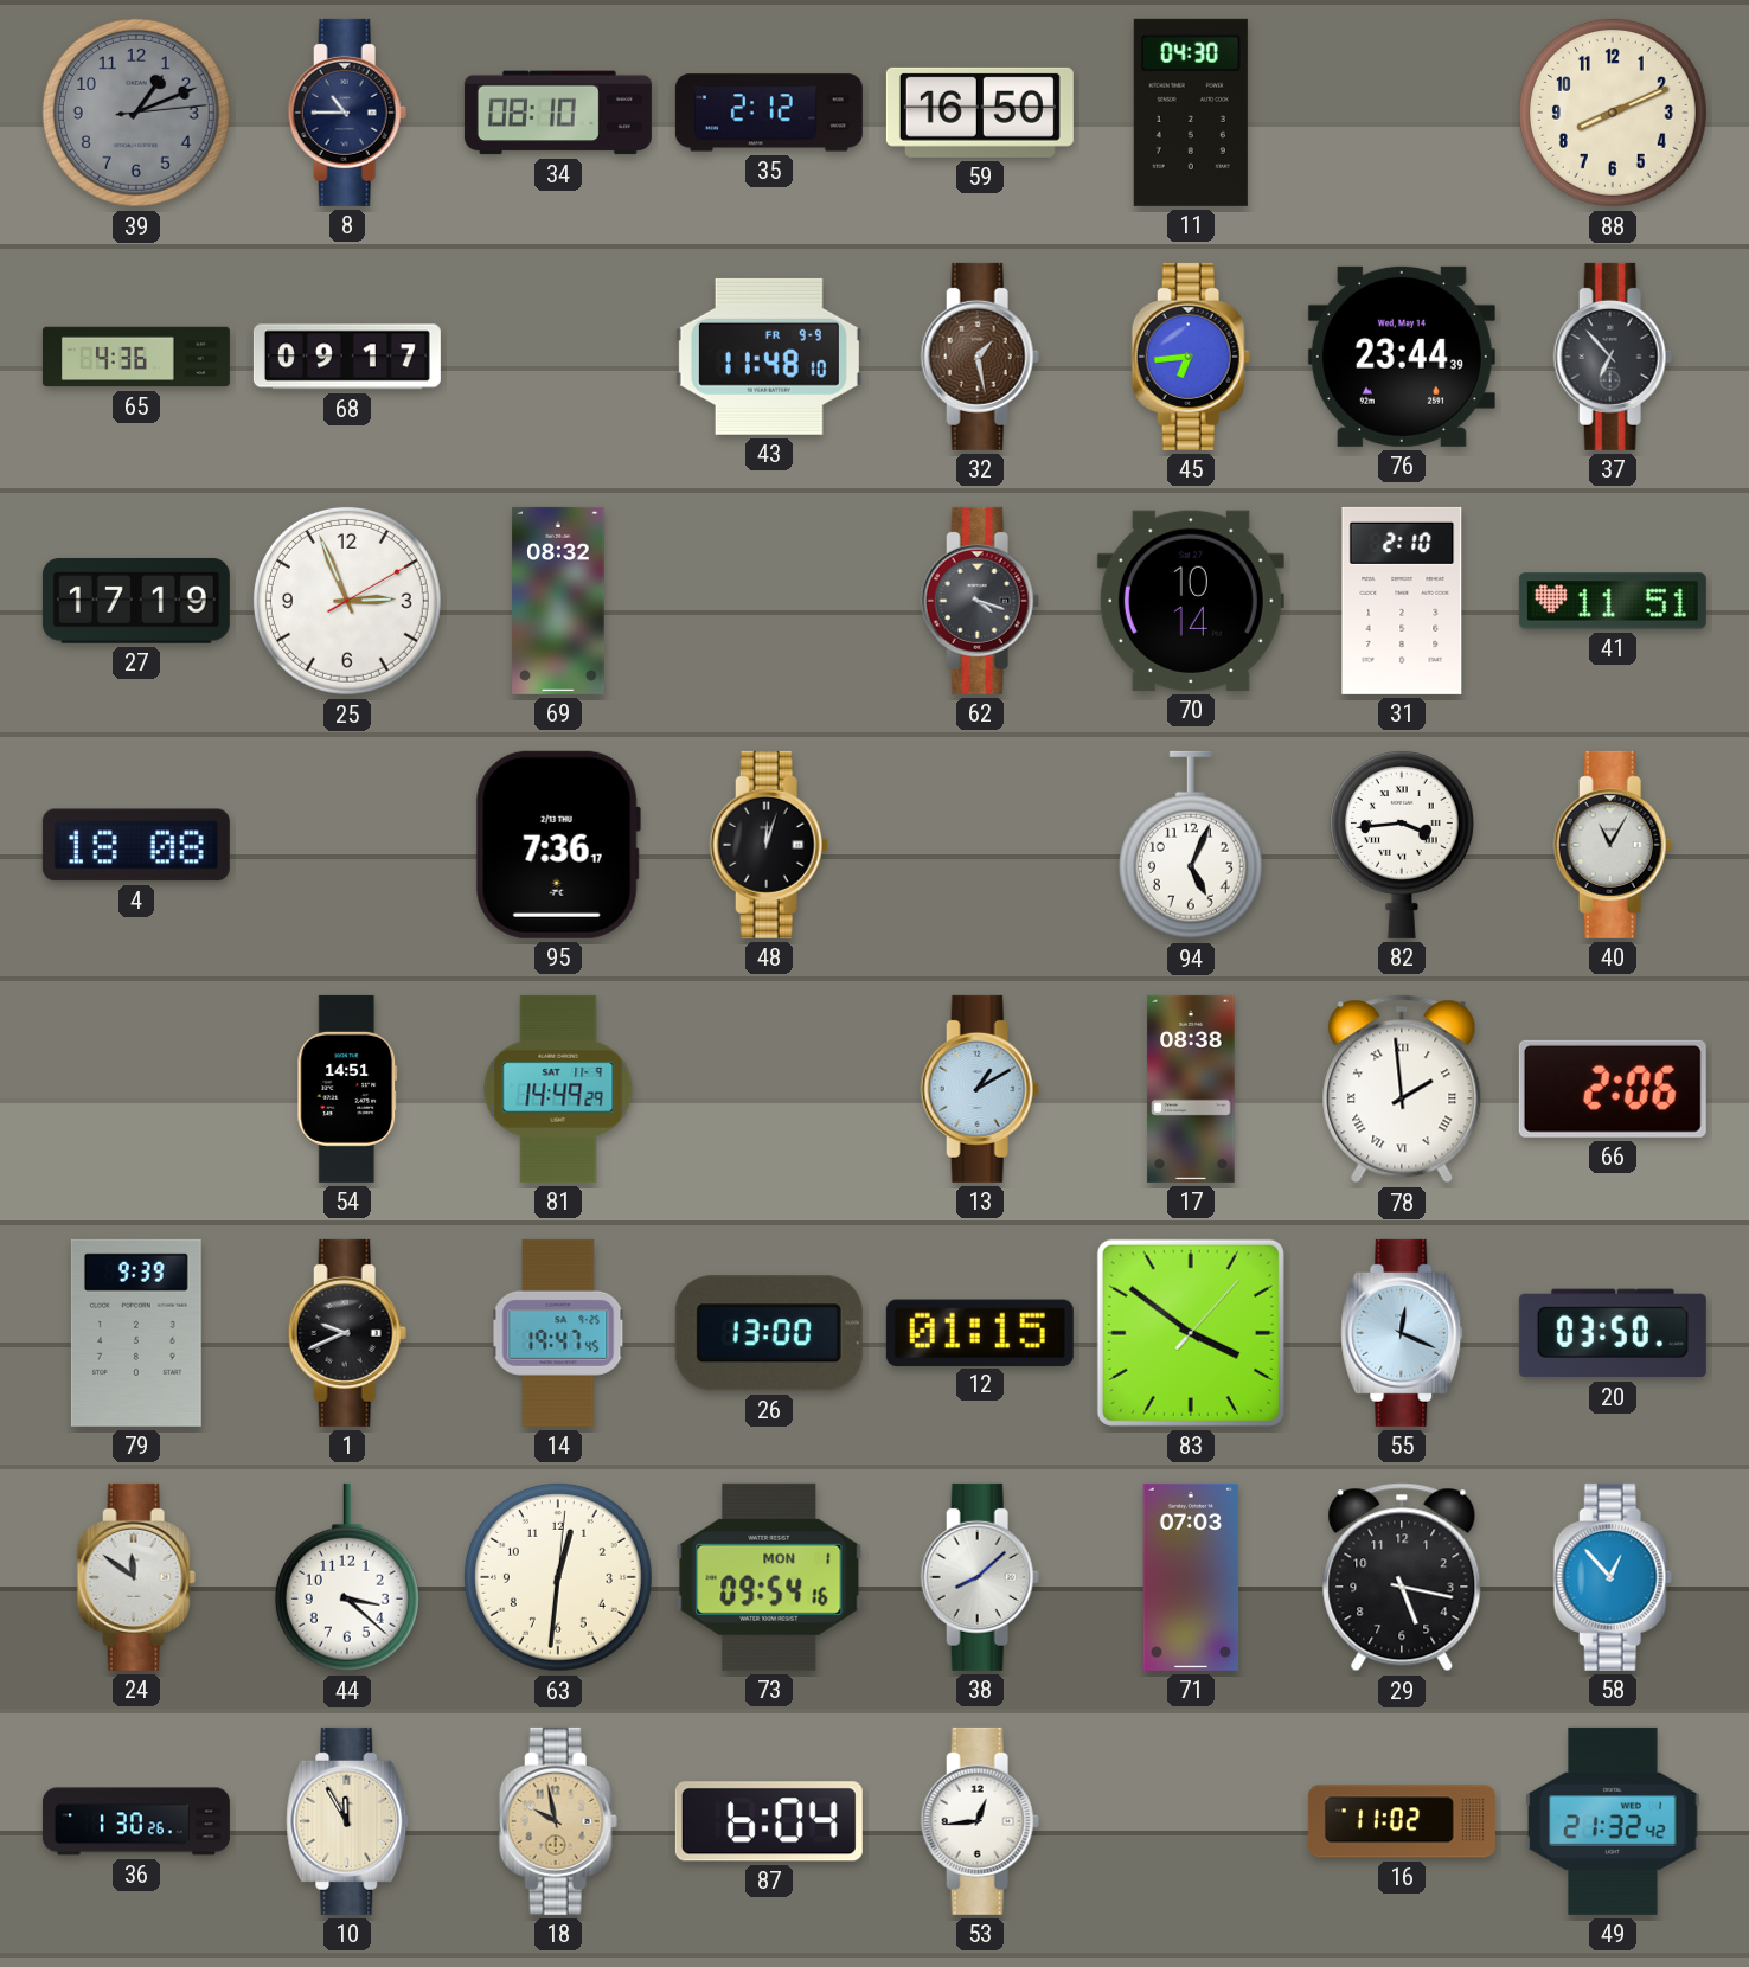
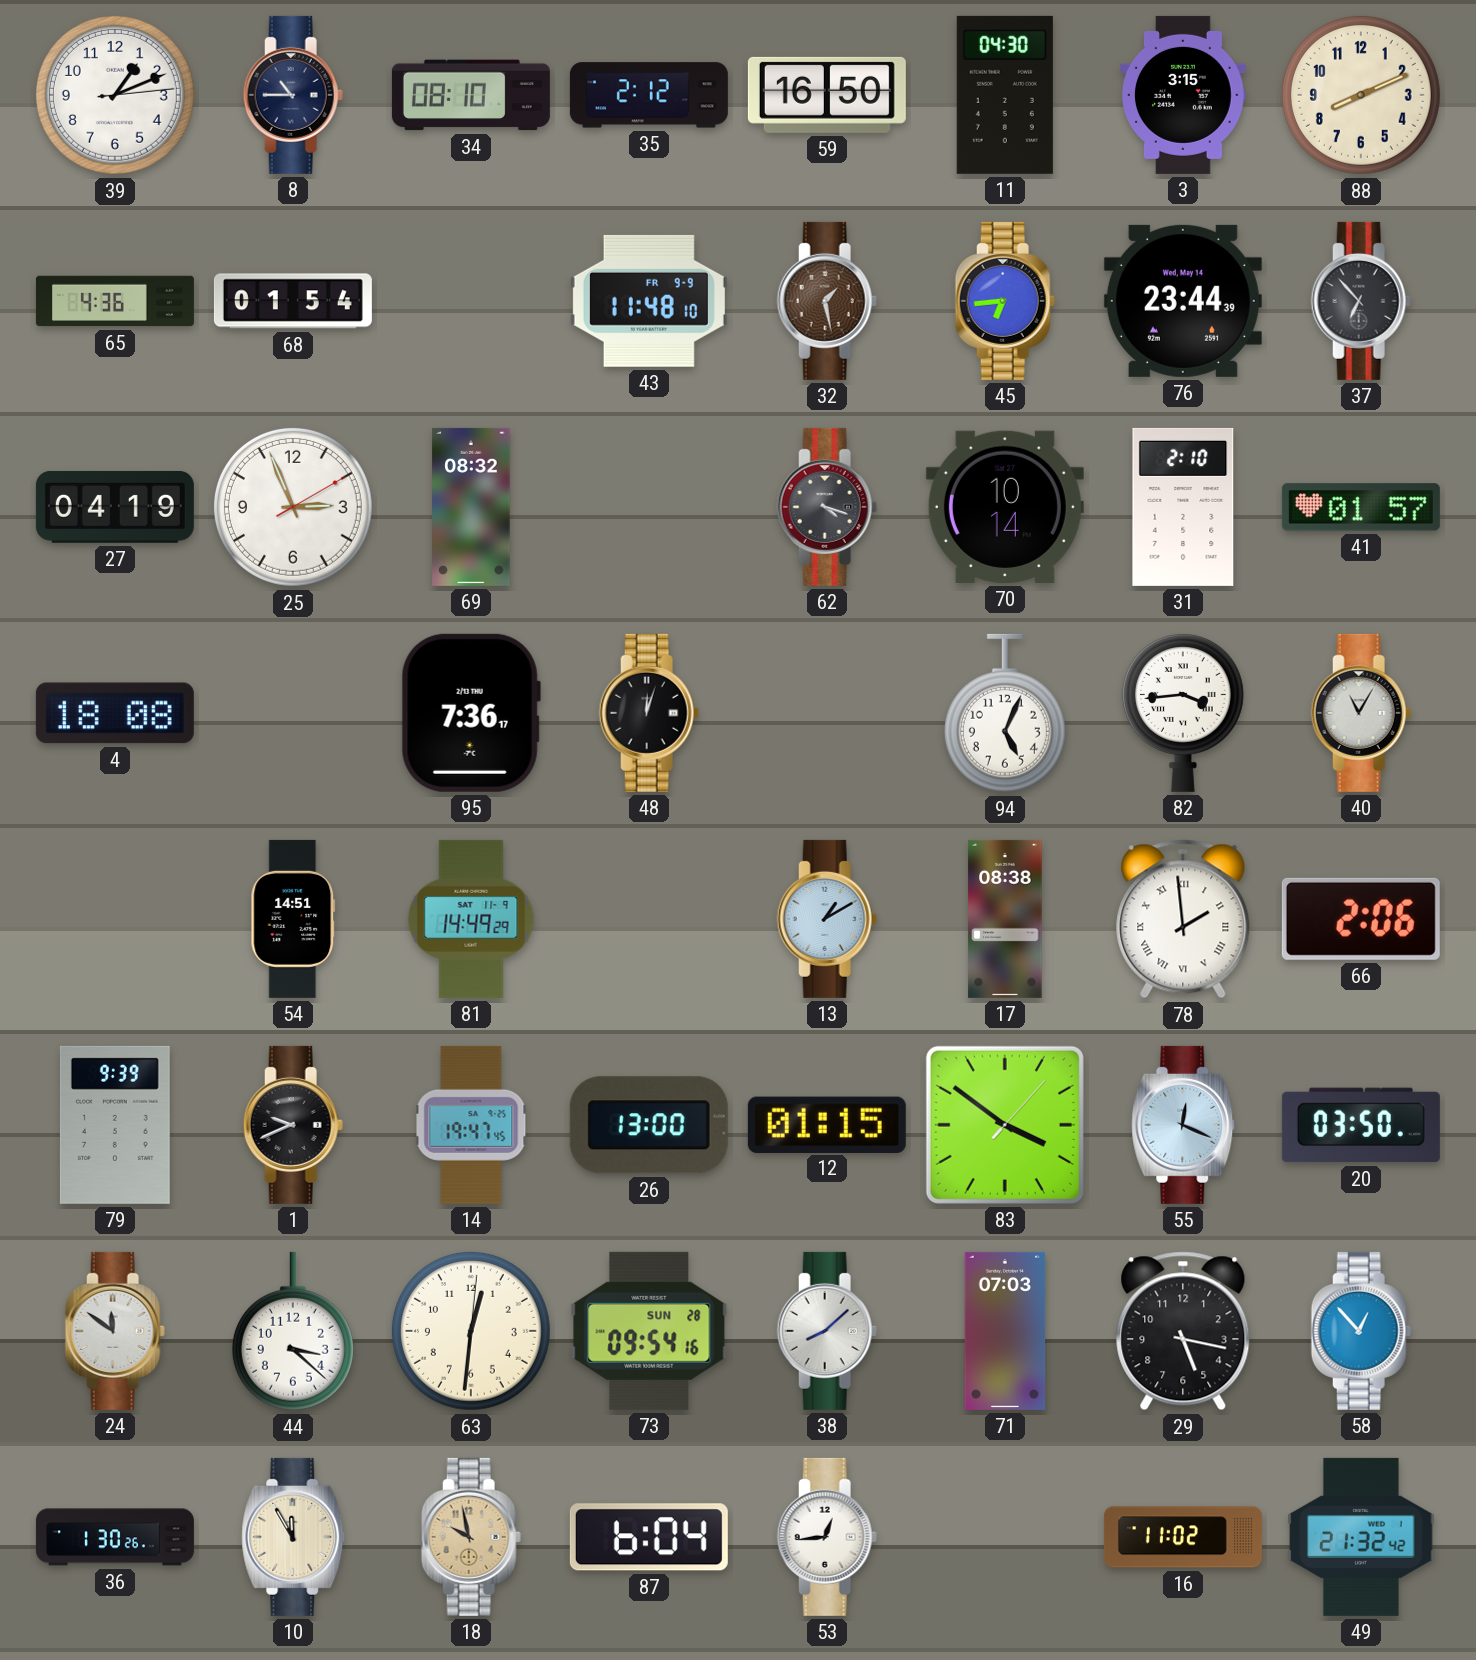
39 dial: grey -> white
3: none -> 3:15
68: 09:17 -> 01:54
27: 17:19 -> 04:19
41: 11:51 -> 01:57
73 date: MON 1 -> SUN 28
